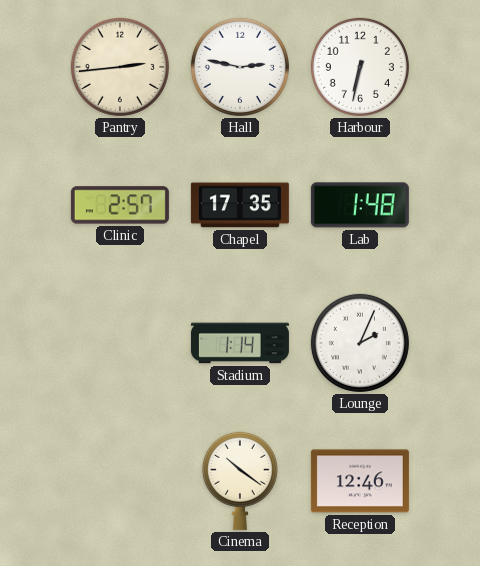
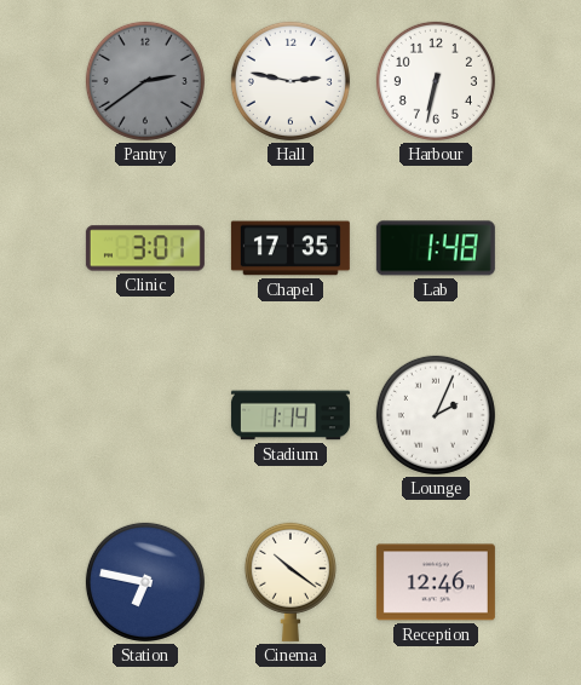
Pantry: 2:44 -> 2:39
Pantry dial: cream -> grey
Clinic: 2:57 -> 3:01
Station: none -> 6:47
